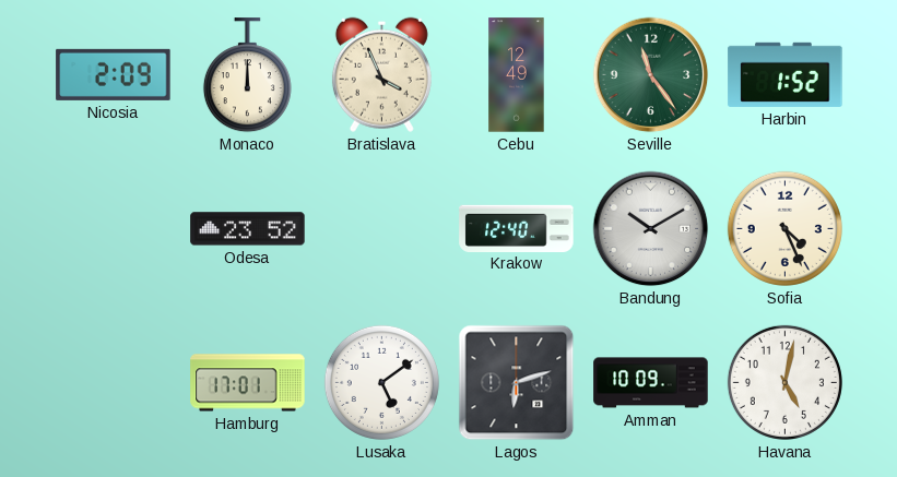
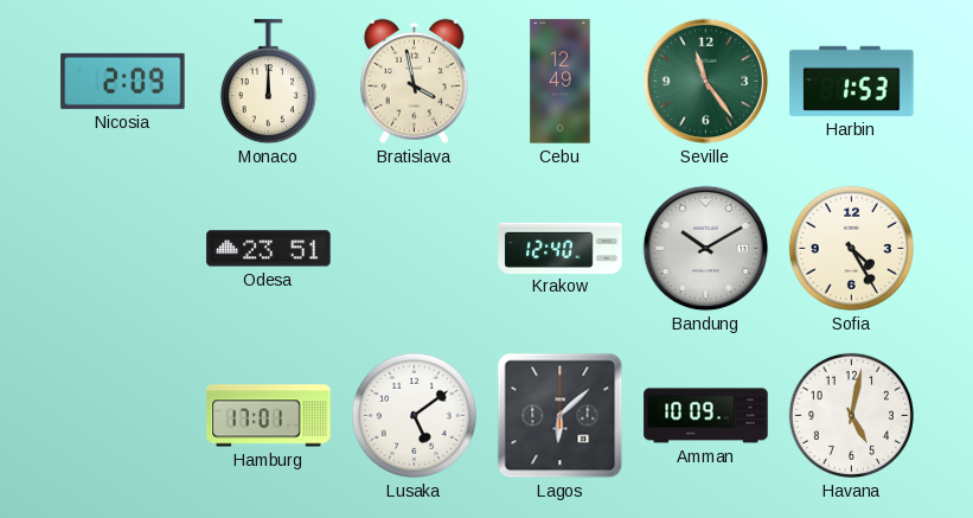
Bratislava: 3:56 -> 3:58
Harbin: 1:52 -> 1:53
Odesa: 23:52 -> 23:51
Sofia: 4:26 -> 4:25
Lagos: 6:12 -> 6:08
